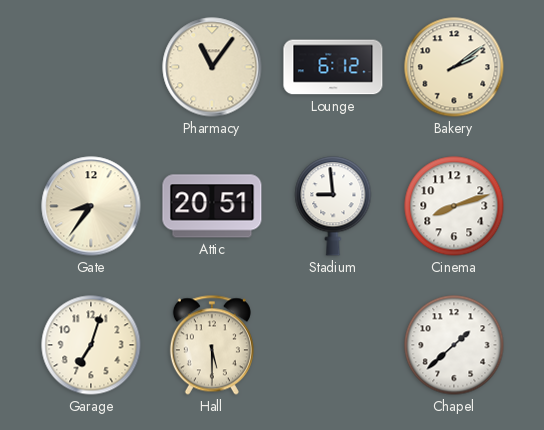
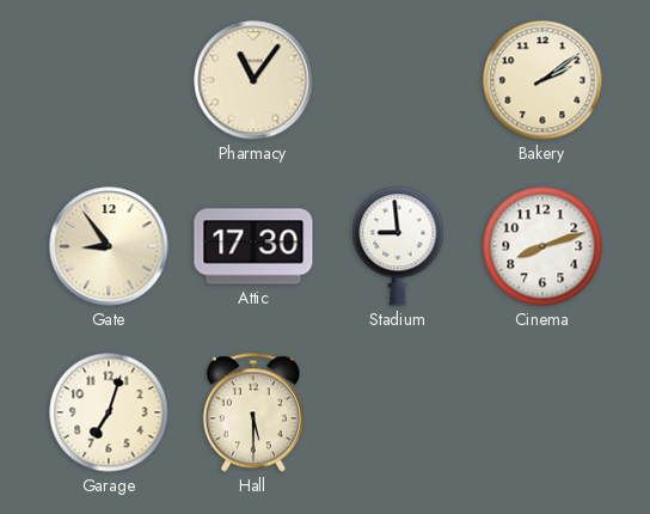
Lounge: 6:12 -> none
Gate: 8:36 -> 8:54
Attic: 20:51 -> 17:30
Chapel: 1:38 -> none
